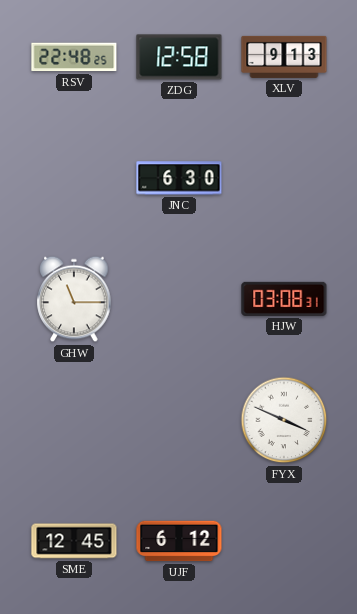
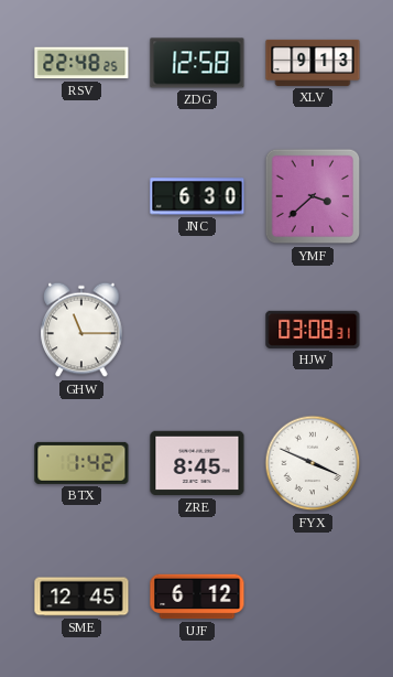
YMF: none -> 3:38
BTX: none -> 1:42
ZRE: none -> 8:45
